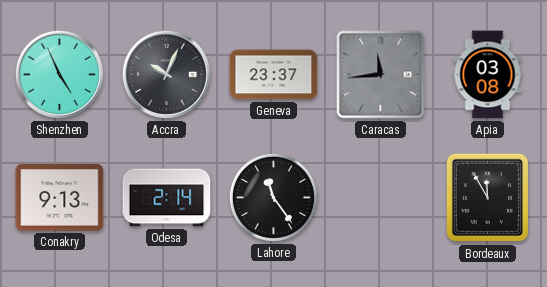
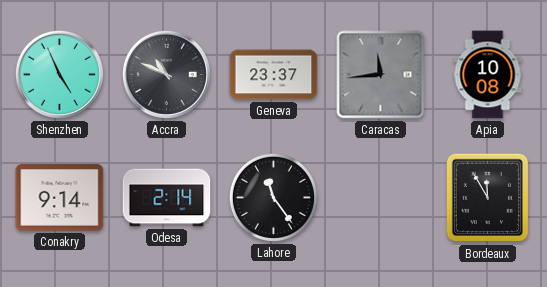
Accra: 10:04 -> 10:49
Apia: 03:08 -> 10:08
Conakry: 9:13 -> 9:14
